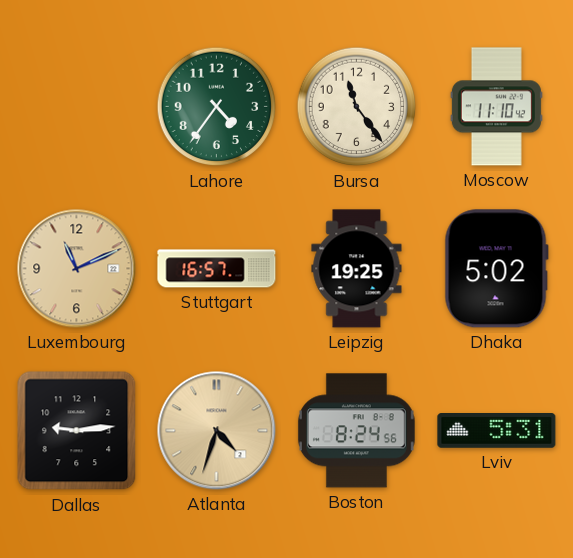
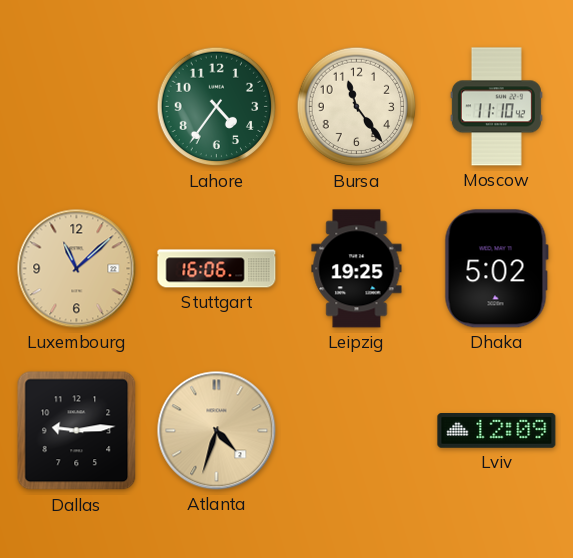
Luxembourg: 11:11 -> 11:08
Stuttgart: 16:57 -> 16:06
Boston: 8:24 -> none
Lviv: 5:31 -> 12:09
